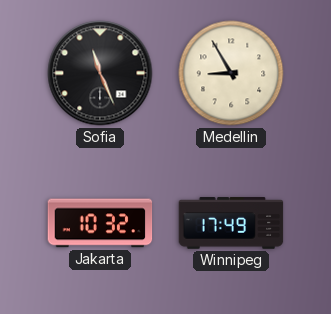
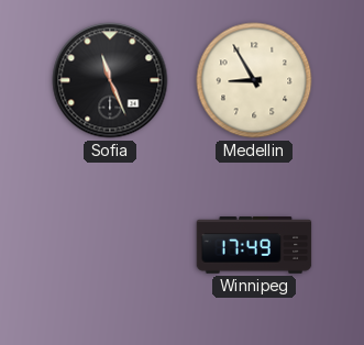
Jakarta: 10:32 -> none
